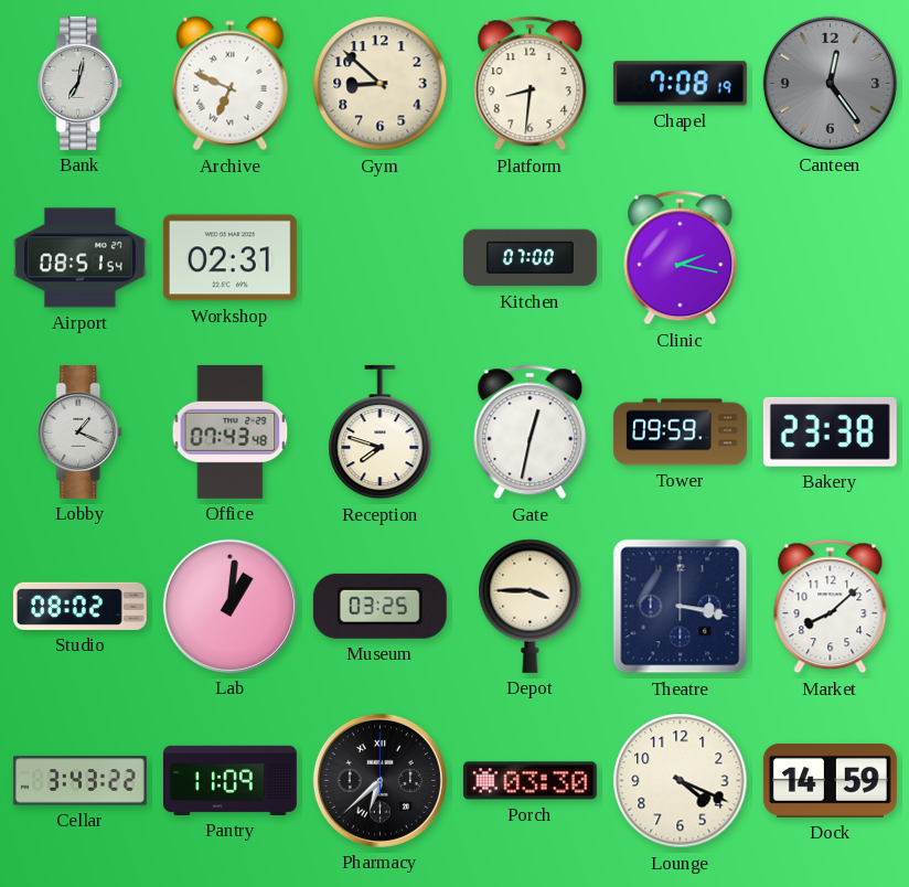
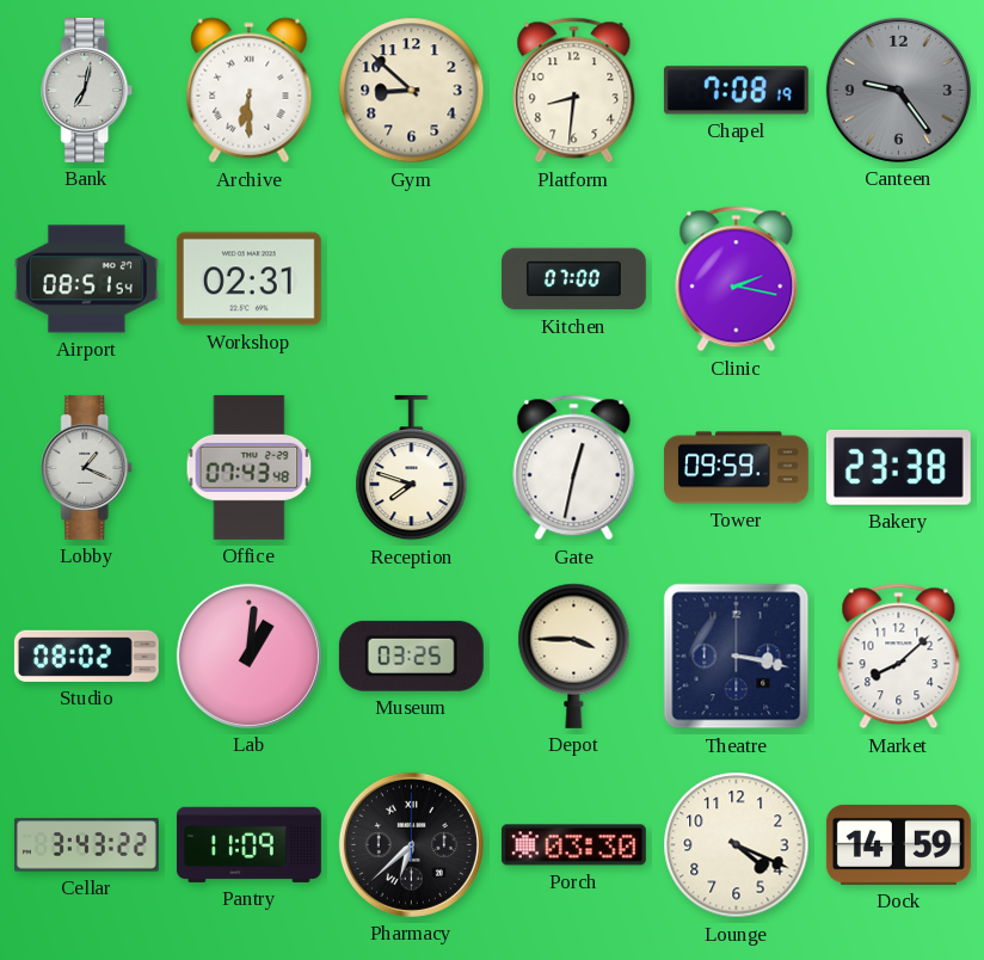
Archive: 6:49 -> 6:30
Canteen: 12:24 -> 9:24
